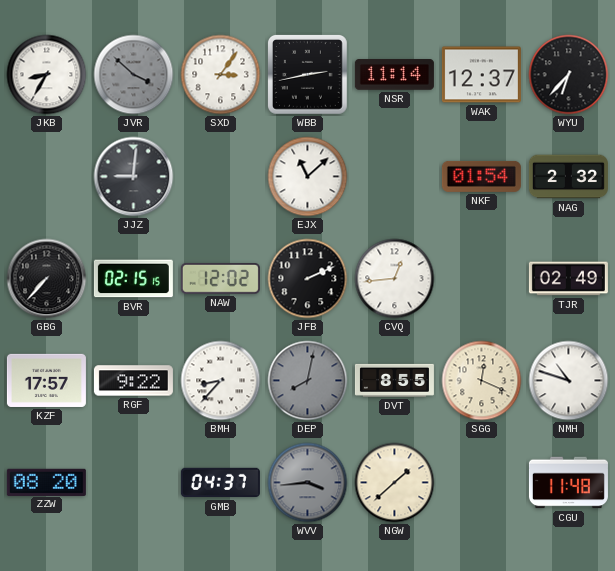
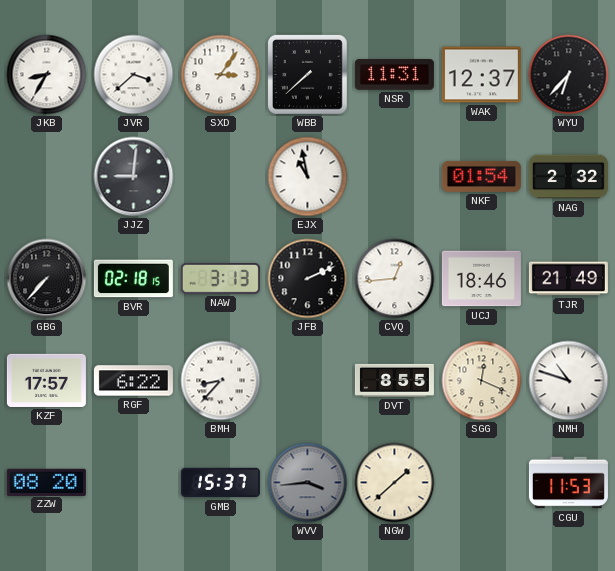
JVR: 3:52 -> 3:38
JVR dial: grey -> white
WBB: 2:43 -> 7:38
NSR: 11:14 -> 11:31
EJX: 11:08 -> 10:58
BVR: 02:15 -> 02:18
NAW: 12:02 -> 3:13
UCJ: none -> 18:46
TJR: 02:49 -> 21:49
RGF: 9:22 -> 6:22
DEP: 8:02 -> none
GMB: 04:37 -> 15:37
CGU: 11:48 -> 11:53
